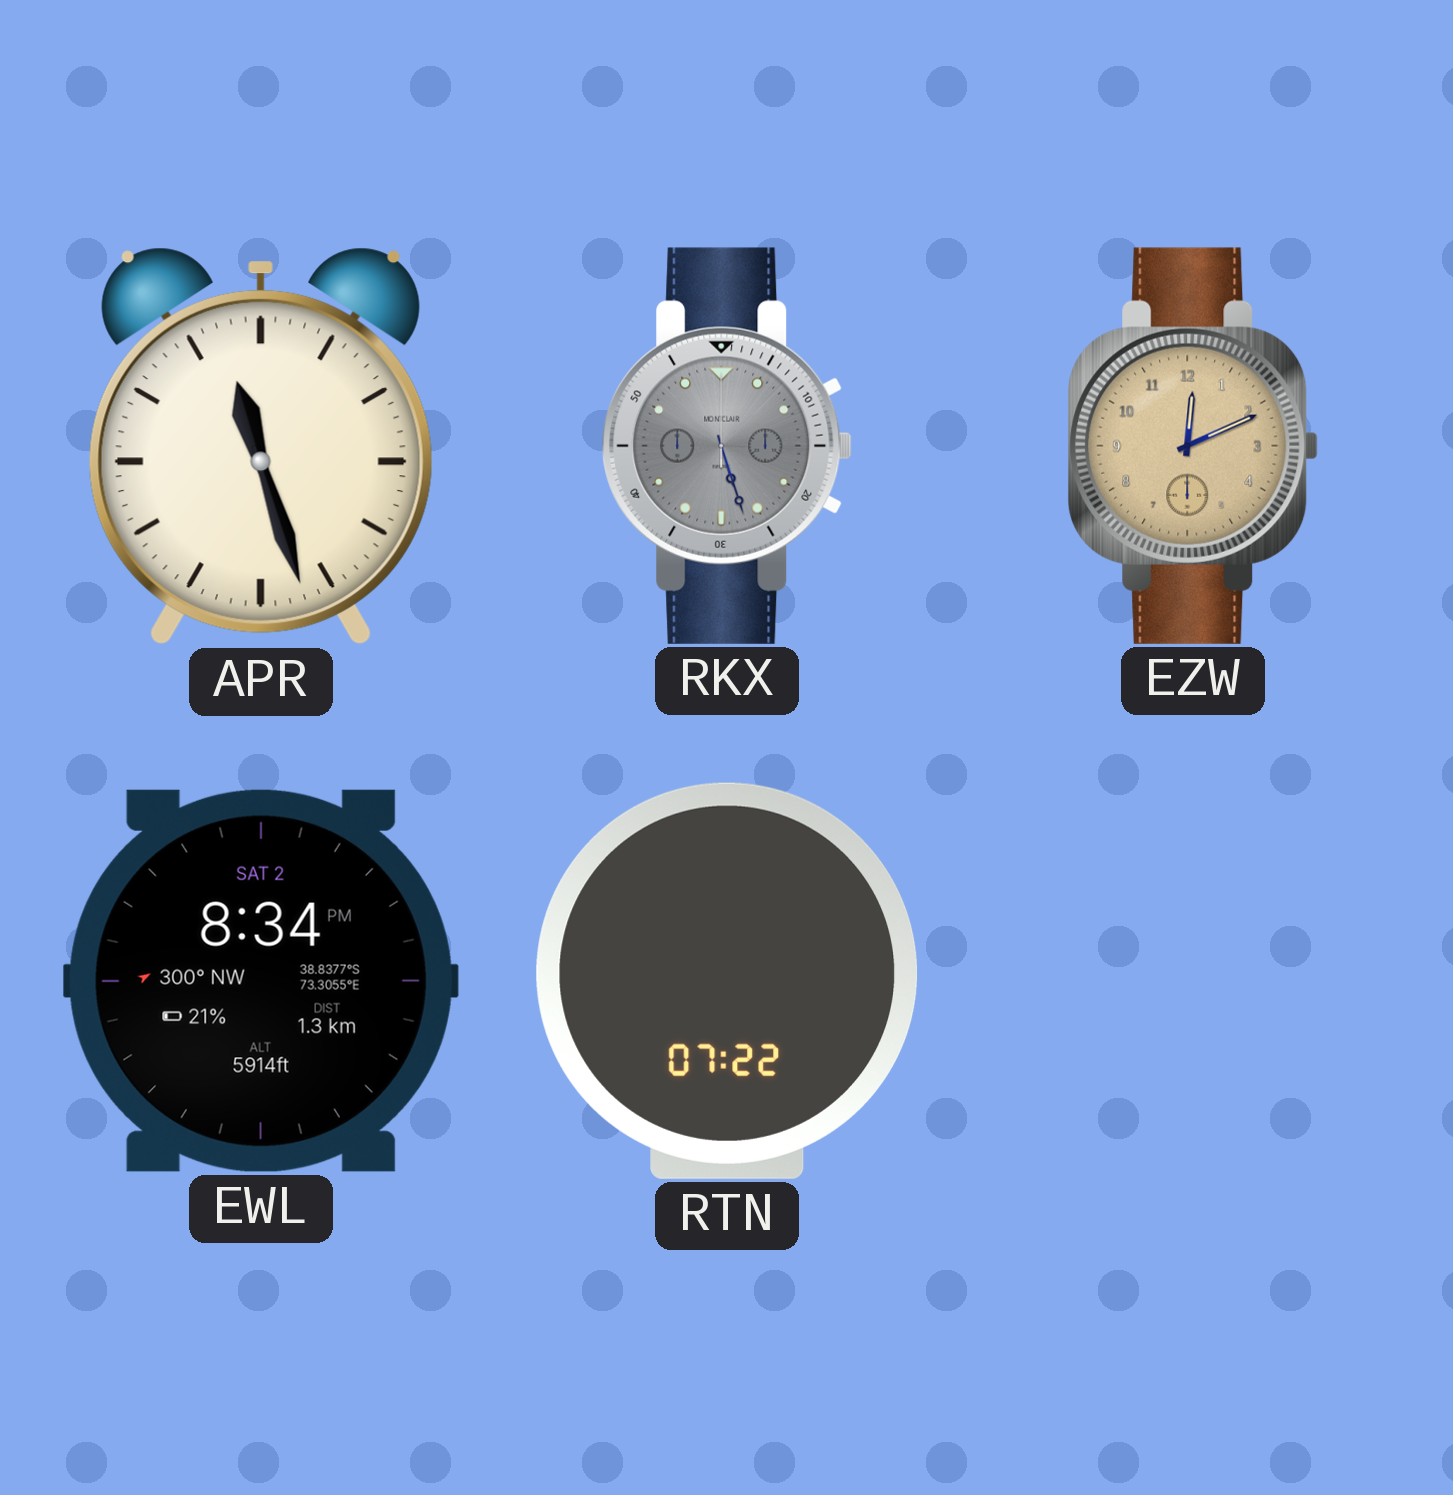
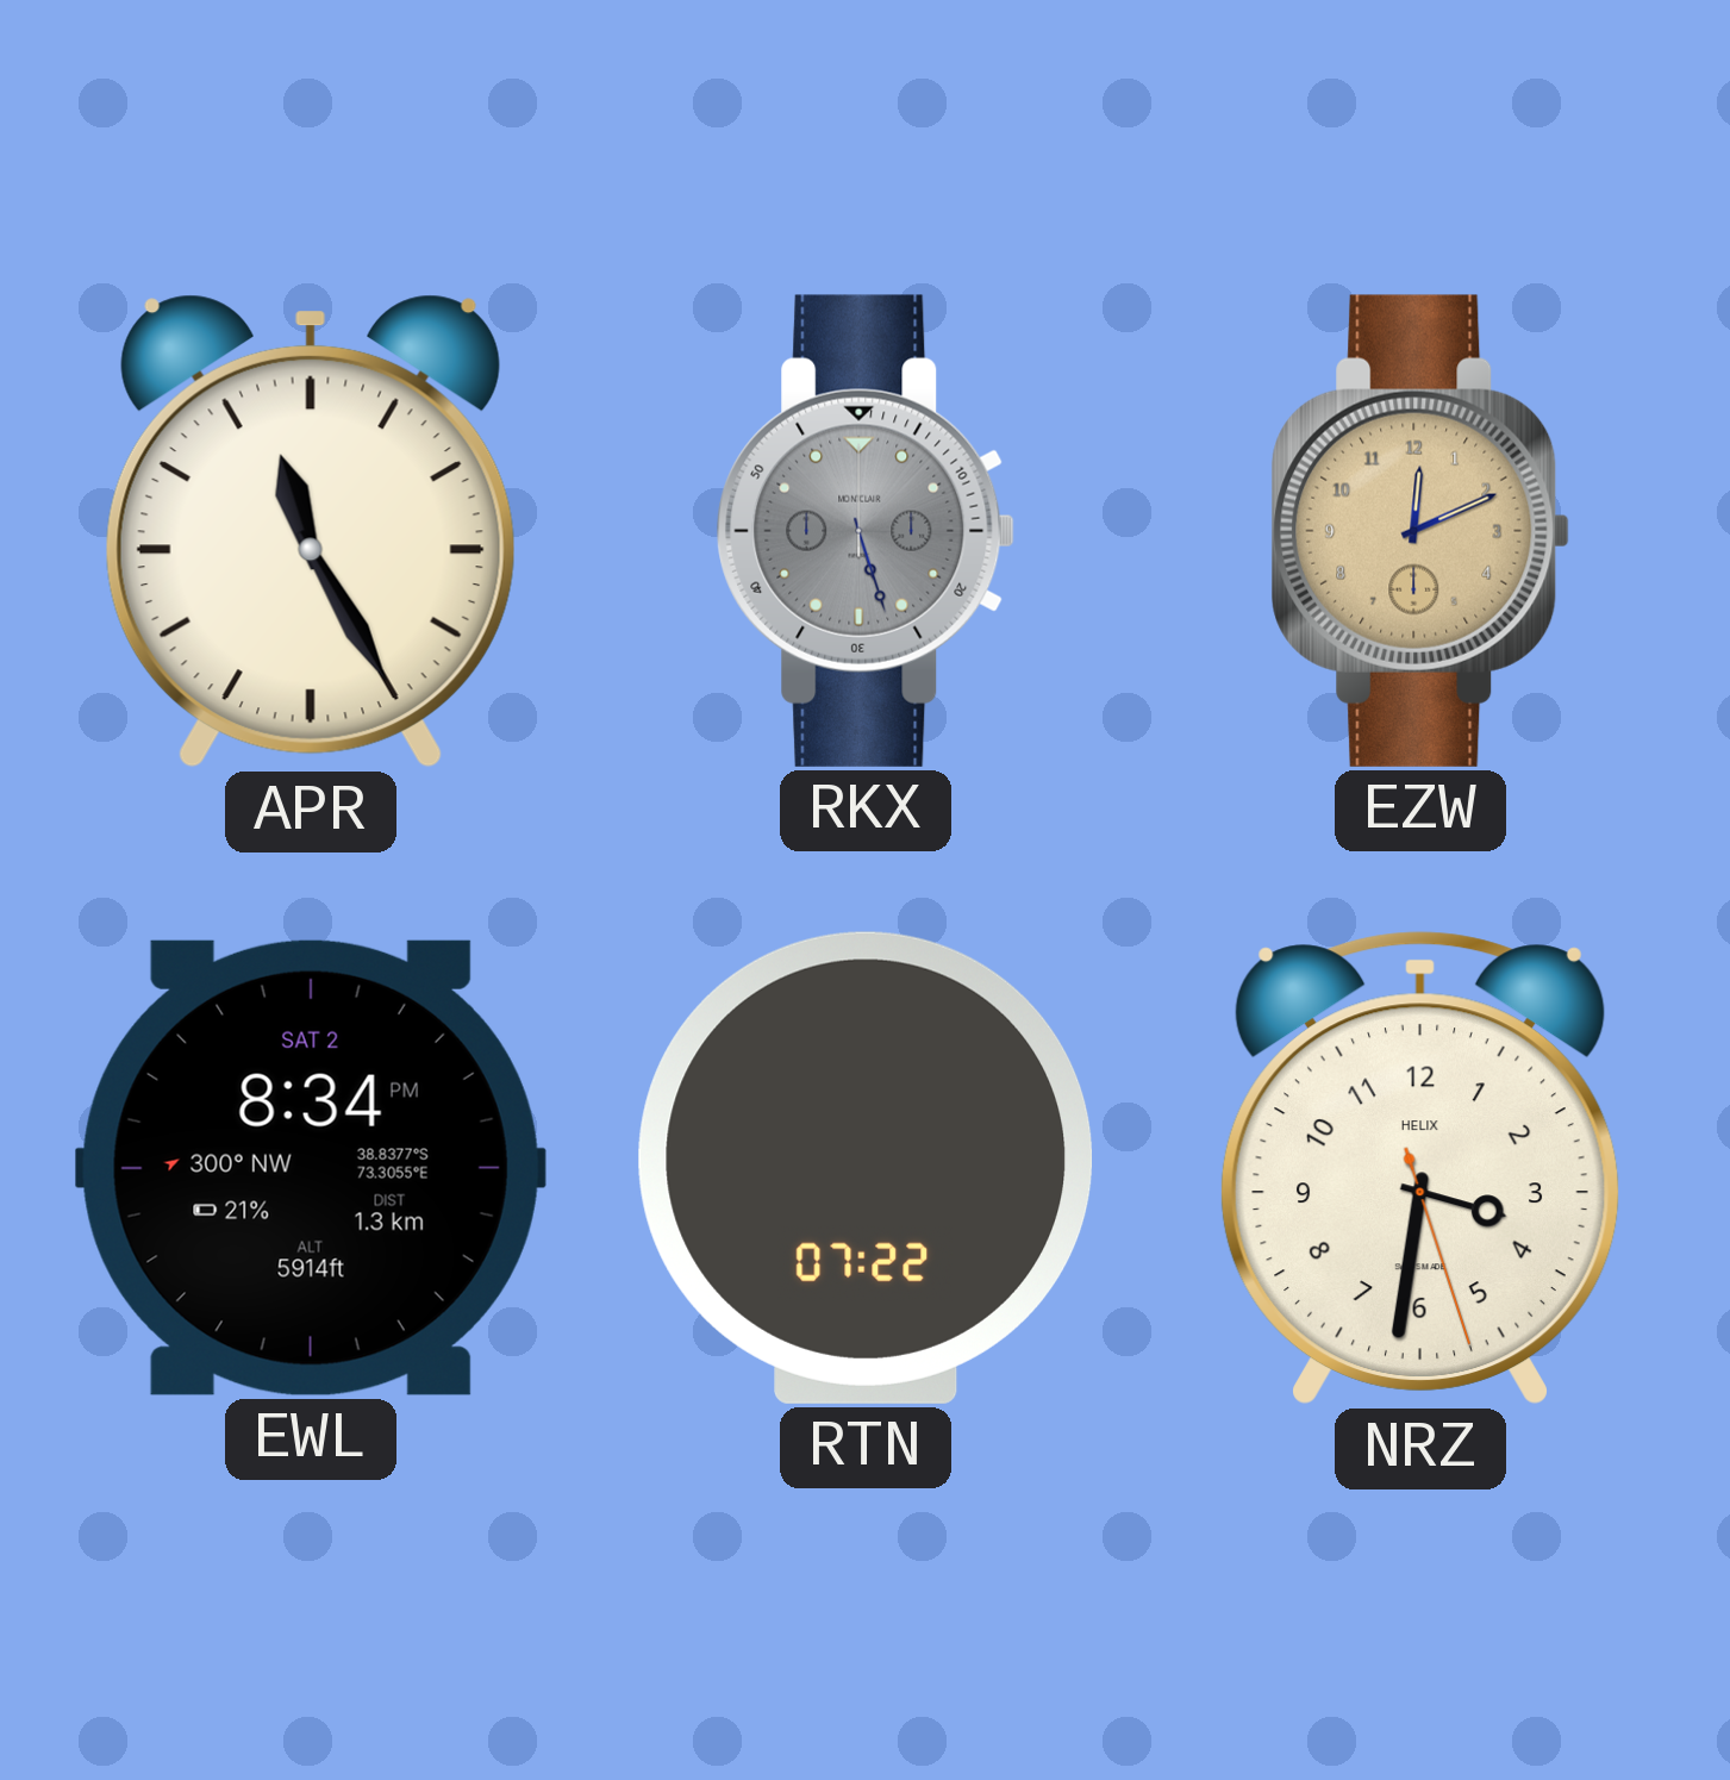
APR: 11:27 -> 11:25
NRZ: none -> 3:31
